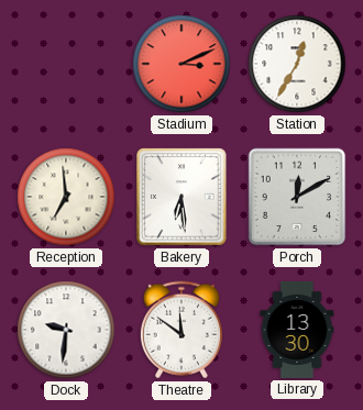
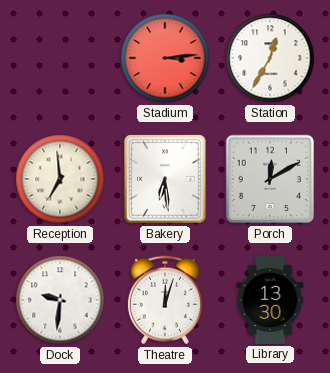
Stadium: 3:11 -> 3:14
Theatre: 11:51 -> 12:03
